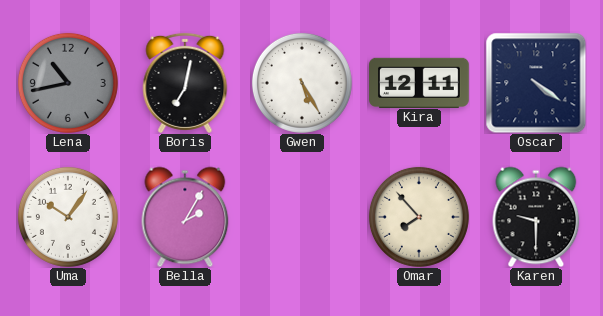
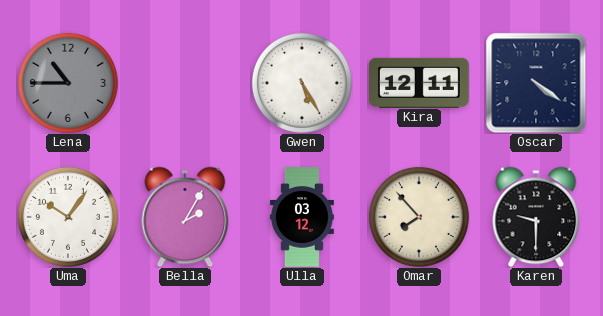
Lena: 10:43 -> 10:45
Boris: 7:02 -> none
Ulla: none -> 03:12
